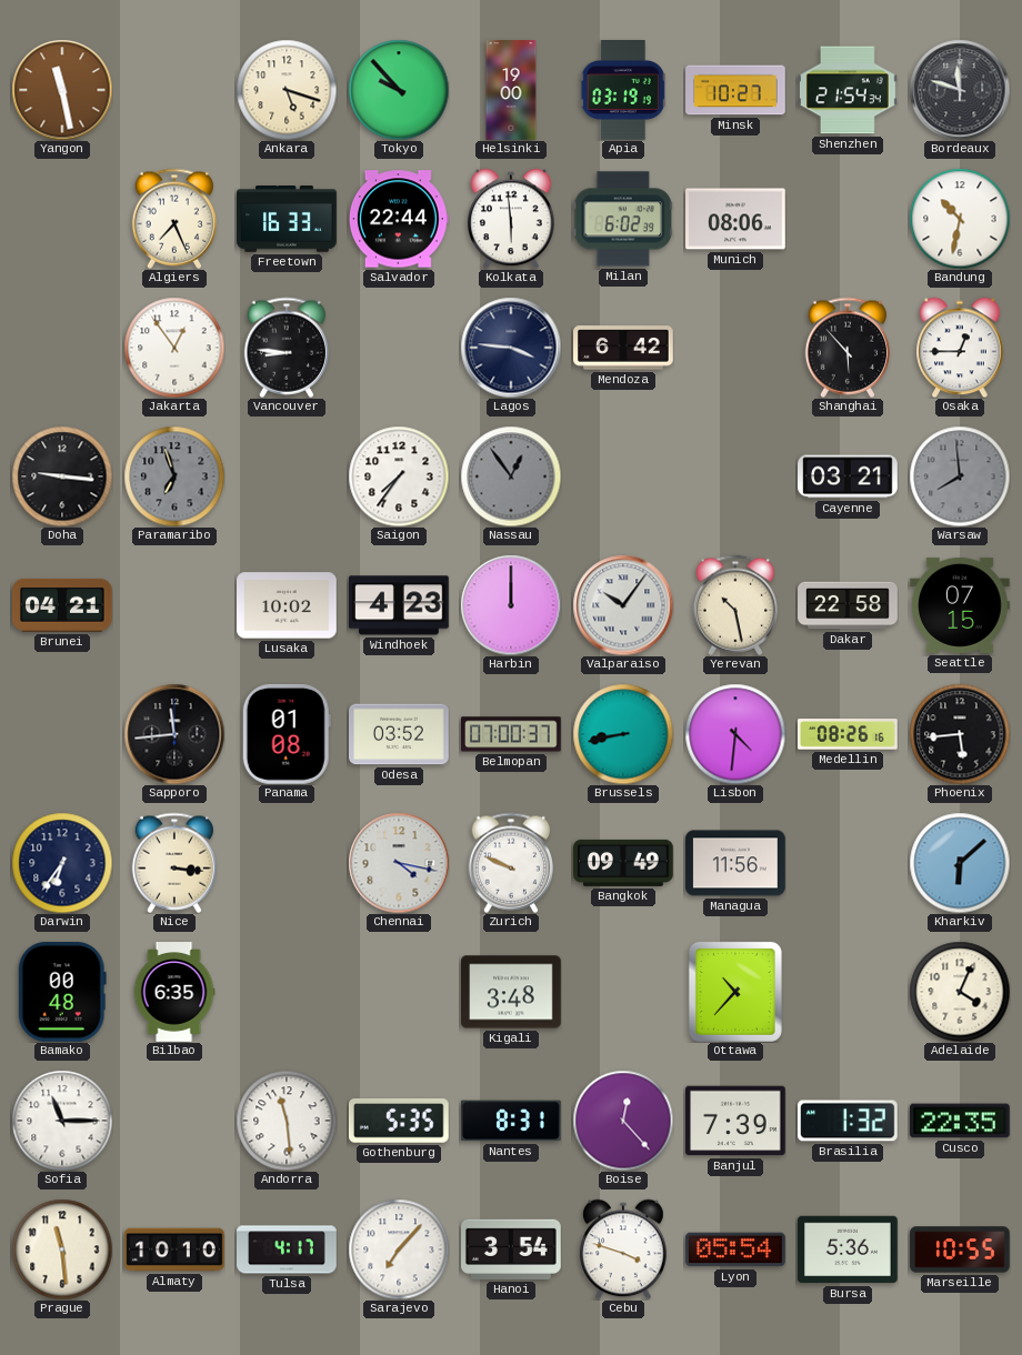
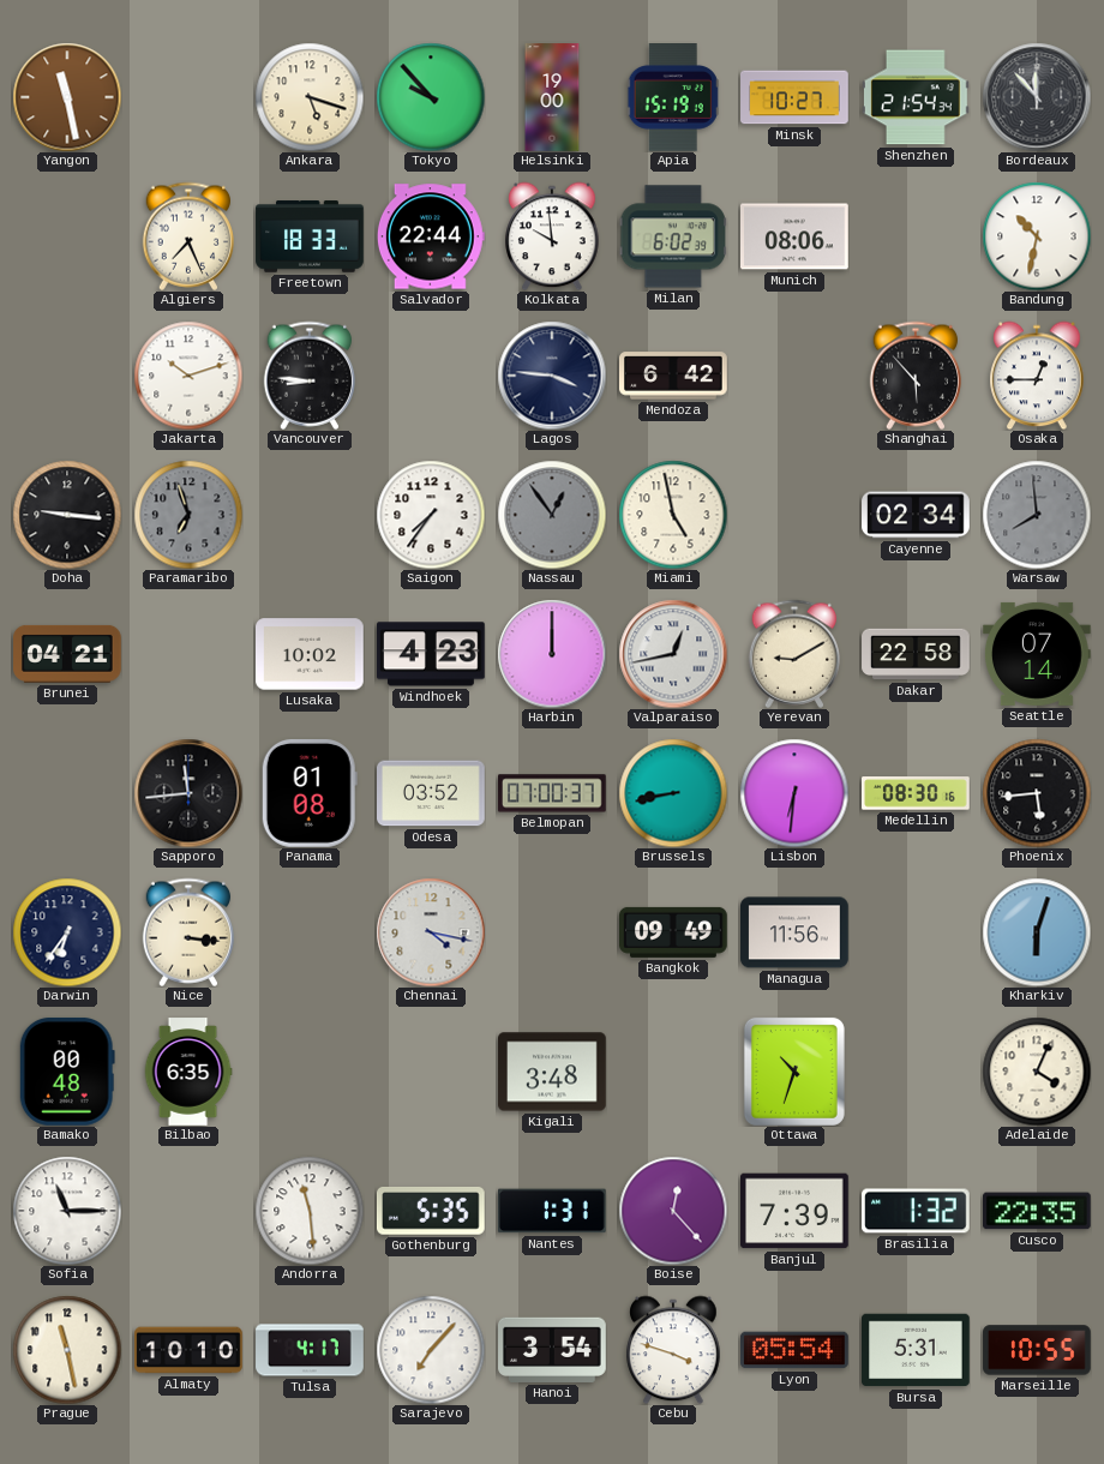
Apia: 03:19 -> 15:19
Bordeaux: 11:48 -> 11:53
Freetown: 16:33 -> 18:33
Kolkata: 5:59 -> 9:59
Jakarta: 12:54 -> 10:12
Miami: none -> 4:58
Cayenne: 03:21 -> 02:34
Valparaiso: 10:06 -> 12:43
Yerevan: 10:28 -> 9:10
Seattle: 07:15 -> 07:14
Lisbon: 4:31 -> 6:31
Medellin: 08:26 -> 08:30
Zurich: 9:49 -> none
Kharkiv: 6:08 -> 6:03
Ottawa: 10:37 -> 10:33
Nantes: 8:31 -> 1:31
Prague: 11:29 -> 11:28
Bursa: 5:36 -> 5:31
